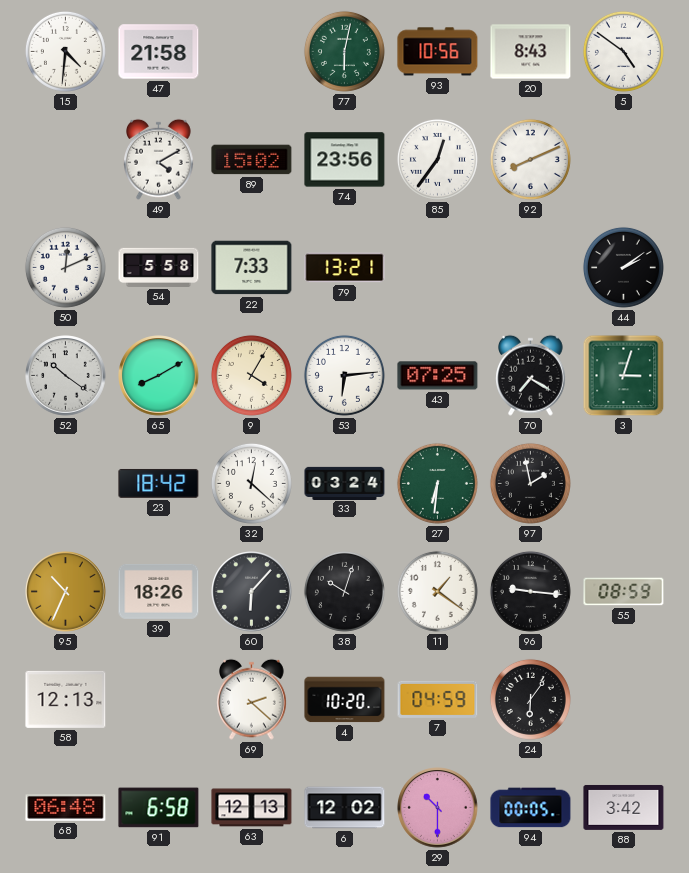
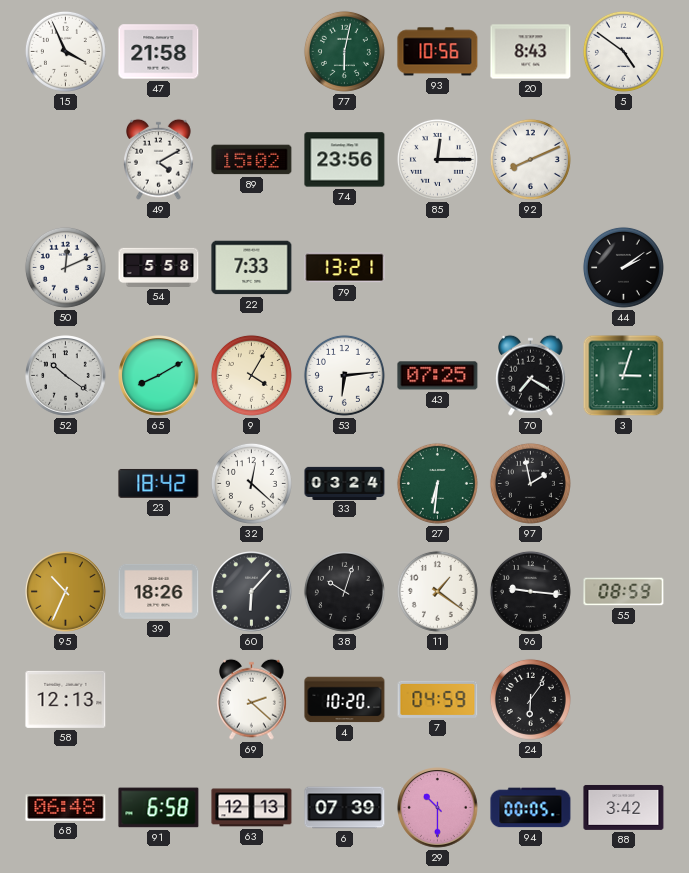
15: 4:31 -> 3:56
85: 12:36 -> 12:15
6: 12:02 -> 07:39
